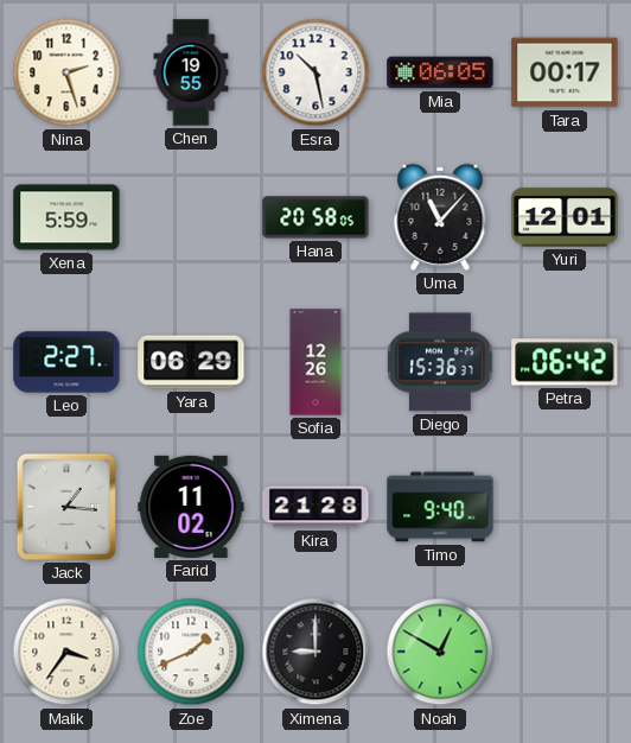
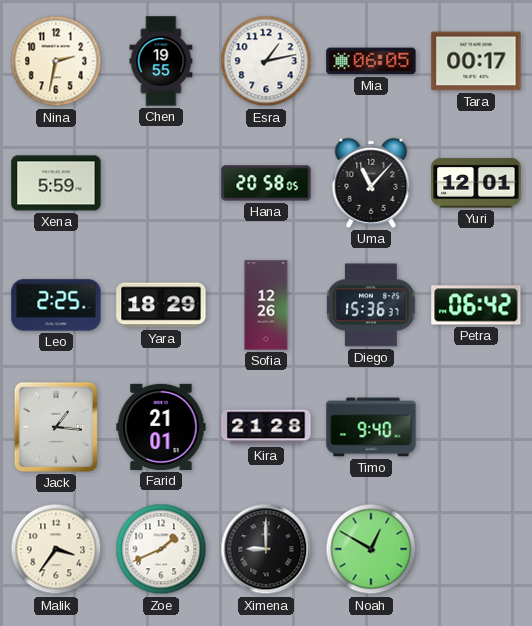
Nina: 2:27 -> 2:32
Esra: 10:28 -> 1:13
Leo: 2:27 -> 2:25
Yara: 06:29 -> 18:29
Farid: 11:02 -> 21:01
